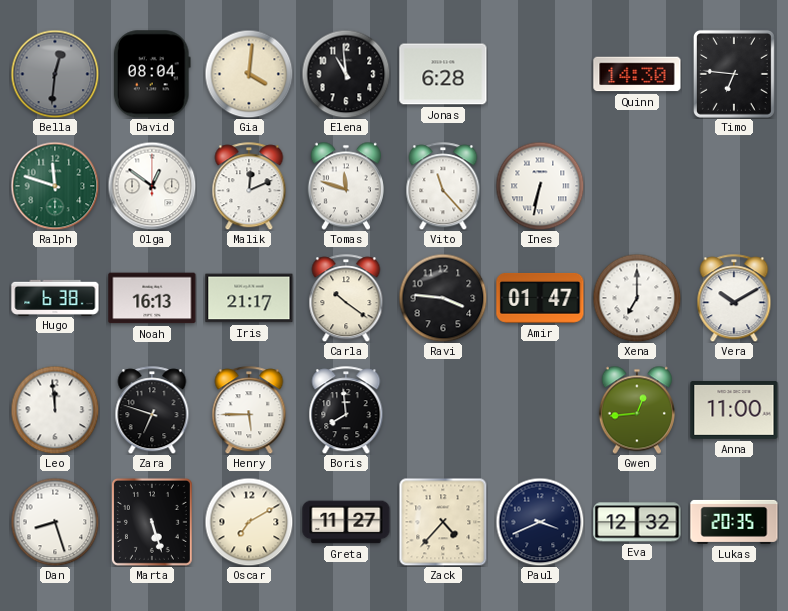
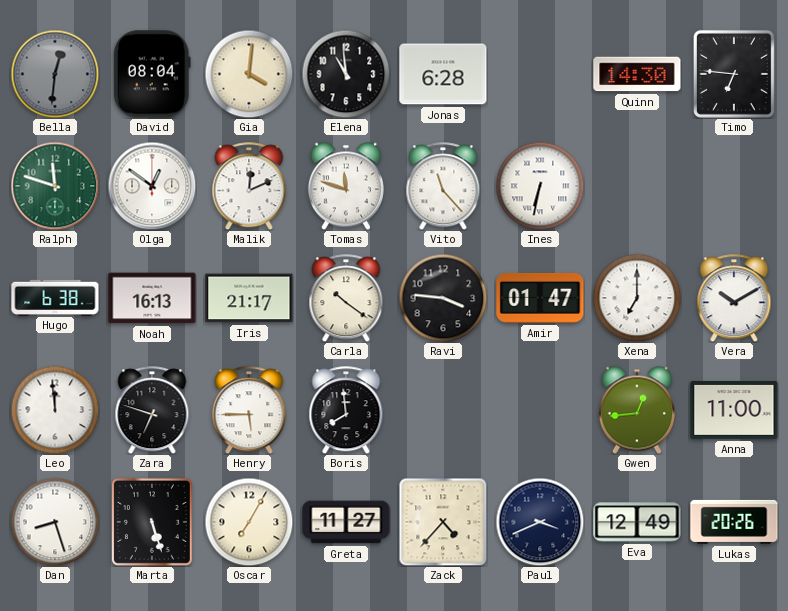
Oscar: 7:10 -> 7:05
Eva: 12:32 -> 12:49
Lukas: 20:35 -> 20:26
